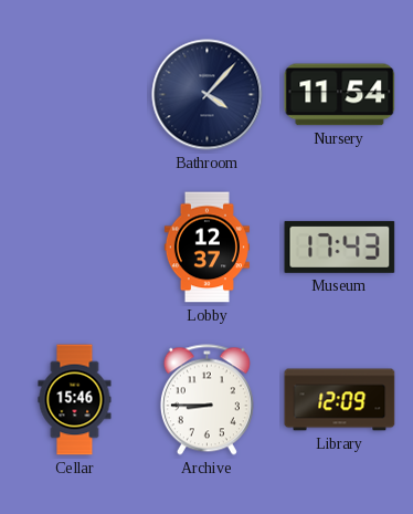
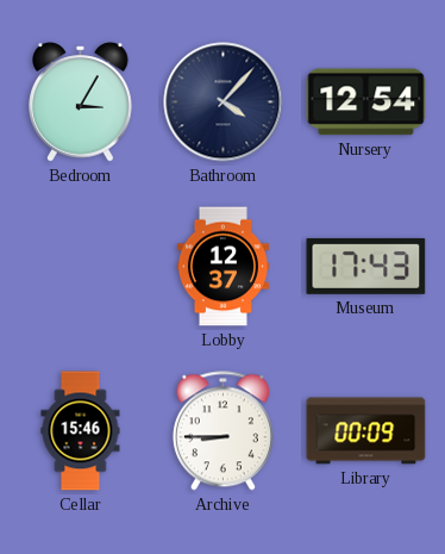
Bedroom: none -> 3:05
Nursery: 11:54 -> 12:54
Library: 12:09 -> 00:09
